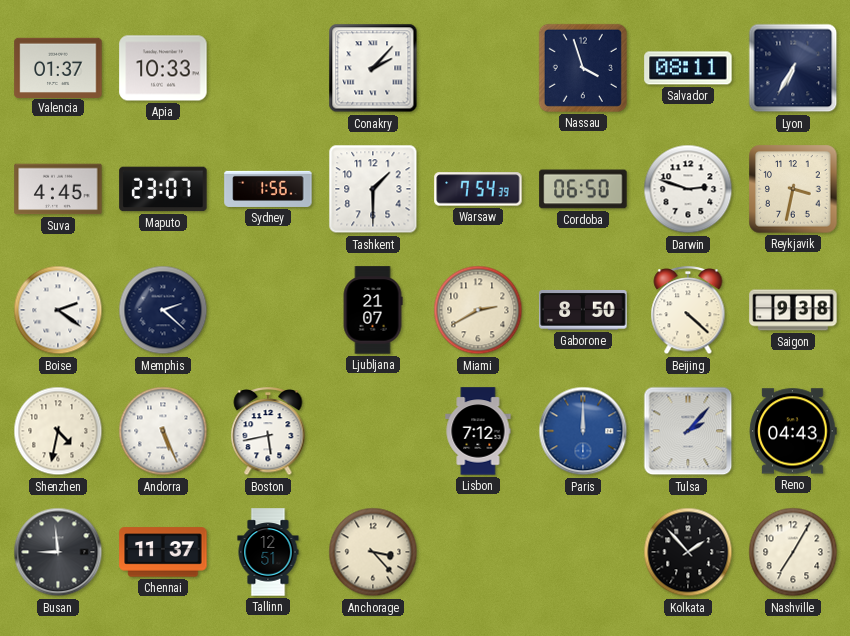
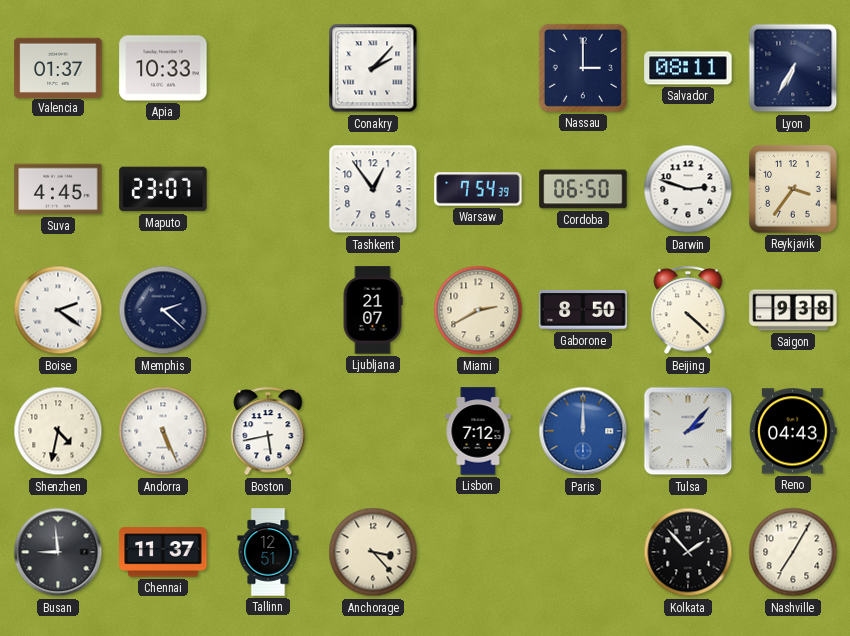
Nassau: 3:57 -> 3:00
Sydney: 1:56 -> none
Tashkent: 1:30 -> 12:54
Reykjavik: 3:32 -> 3:36
